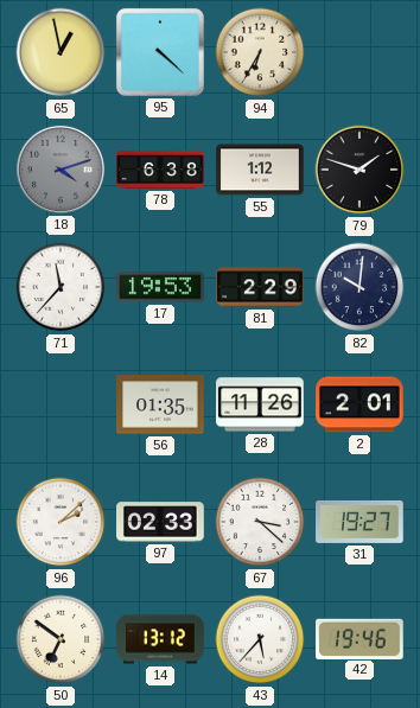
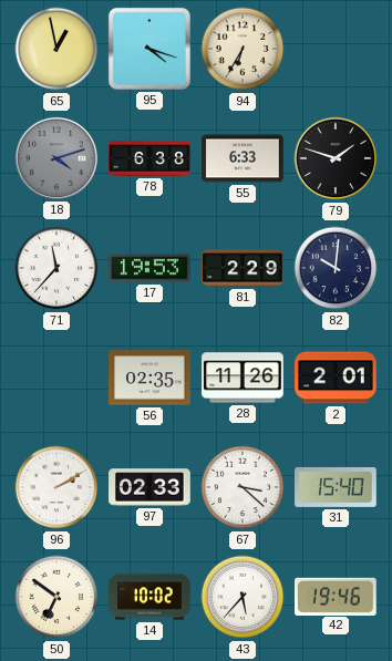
95: 4:22 -> 4:18
55: 1:12 -> 6:33
56: 01:35 -> 02:35
96: 2:08 -> 2:10
31: 19:27 -> 15:40
14: 13:12 -> 10:02
